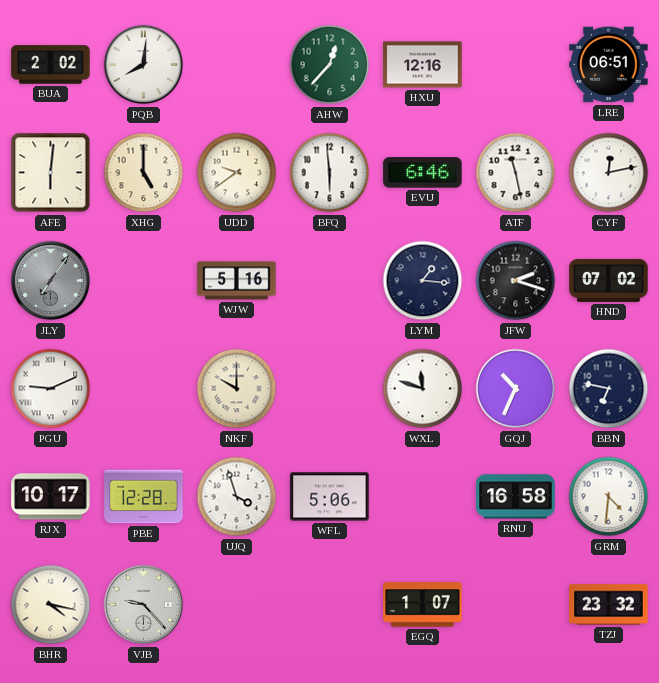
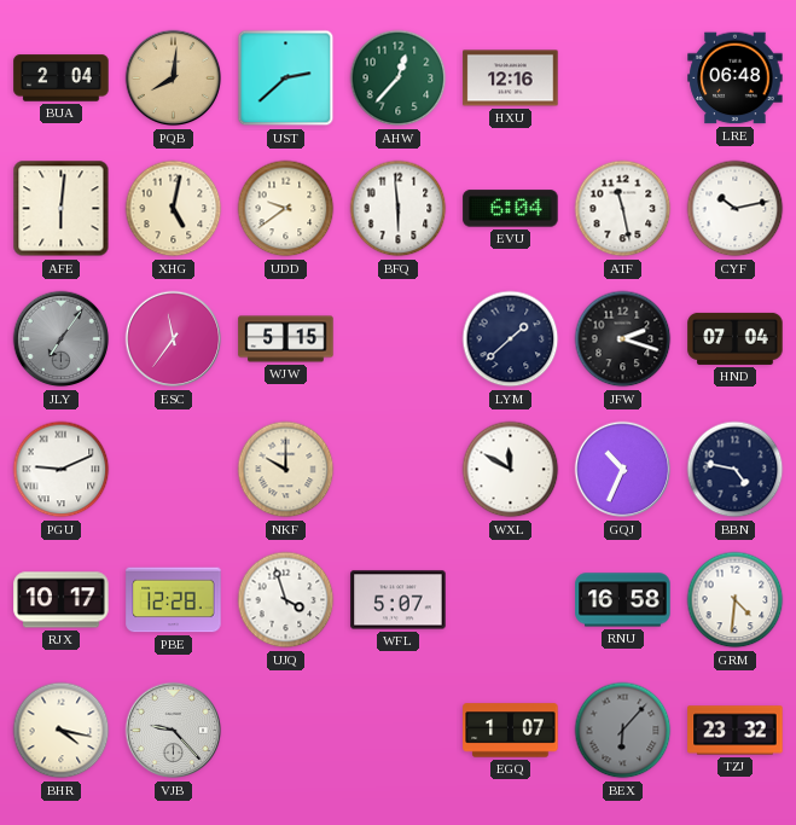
BUA: 2:02 -> 2:04
PQB dial: white -> champagne
UST: none -> 2:38
LRE: 06:51 -> 06:48
XHG: 5:00 -> 5:02
EVU: 6:46 -> 6:04
CYF: 12:13 -> 10:13
ESC: none -> 11:36
WJW: 5:16 -> 5:15
LYM: 1:16 -> 1:38
HND: 07:02 -> 07:04
WXL: 11:48 -> 11:50
BBN: 6:47 -> 4:47
WFL: 5:06 -> 5:07
BEX: none -> 6:07
